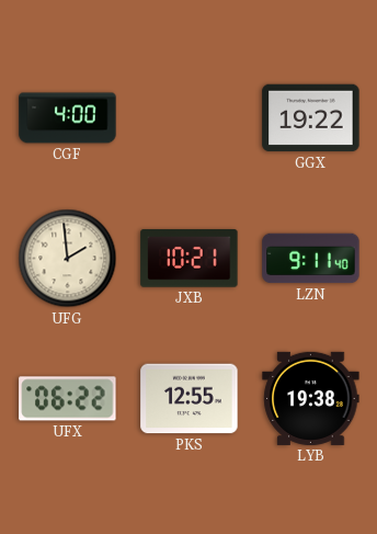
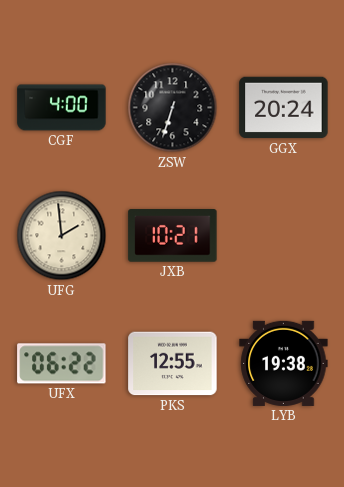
ZSW: none -> 6:33
GGX: 19:22 -> 20:24
LZN: 9:11 -> none
